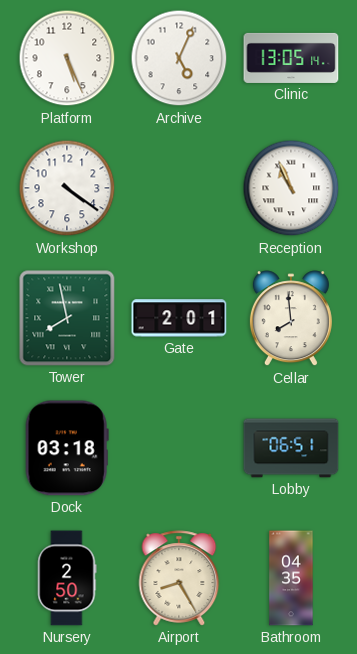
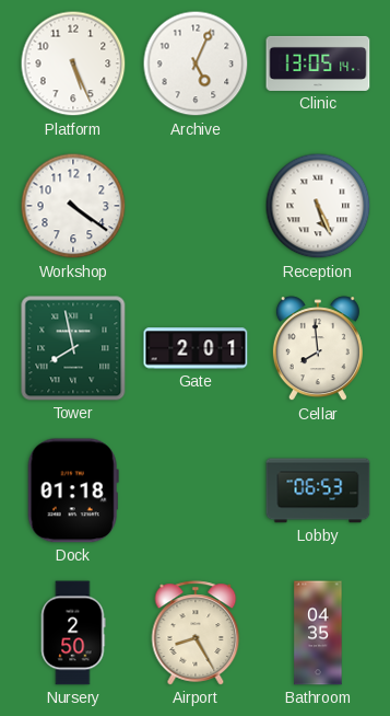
Reception: 10:56 -> 5:26
Dock: 03:18 -> 01:18
Lobby: 06:51 -> 06:53
